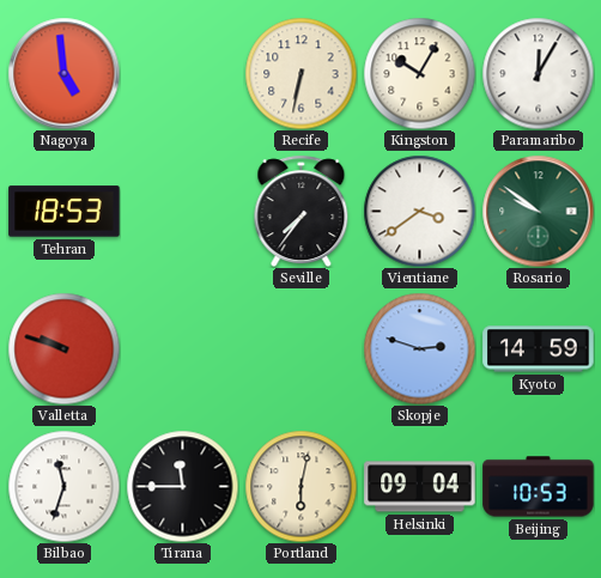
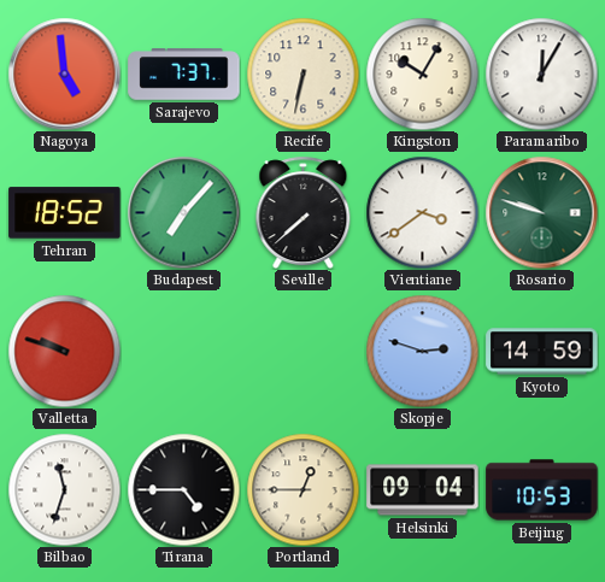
Sarajevo: none -> 7:37
Tehran: 18:53 -> 18:52
Budapest: none -> 7:07
Seville: 7:36 -> 7:38
Rosario: 9:51 -> 9:48
Tirana: 11:45 -> 4:45
Portland: 6:02 -> 12:45
